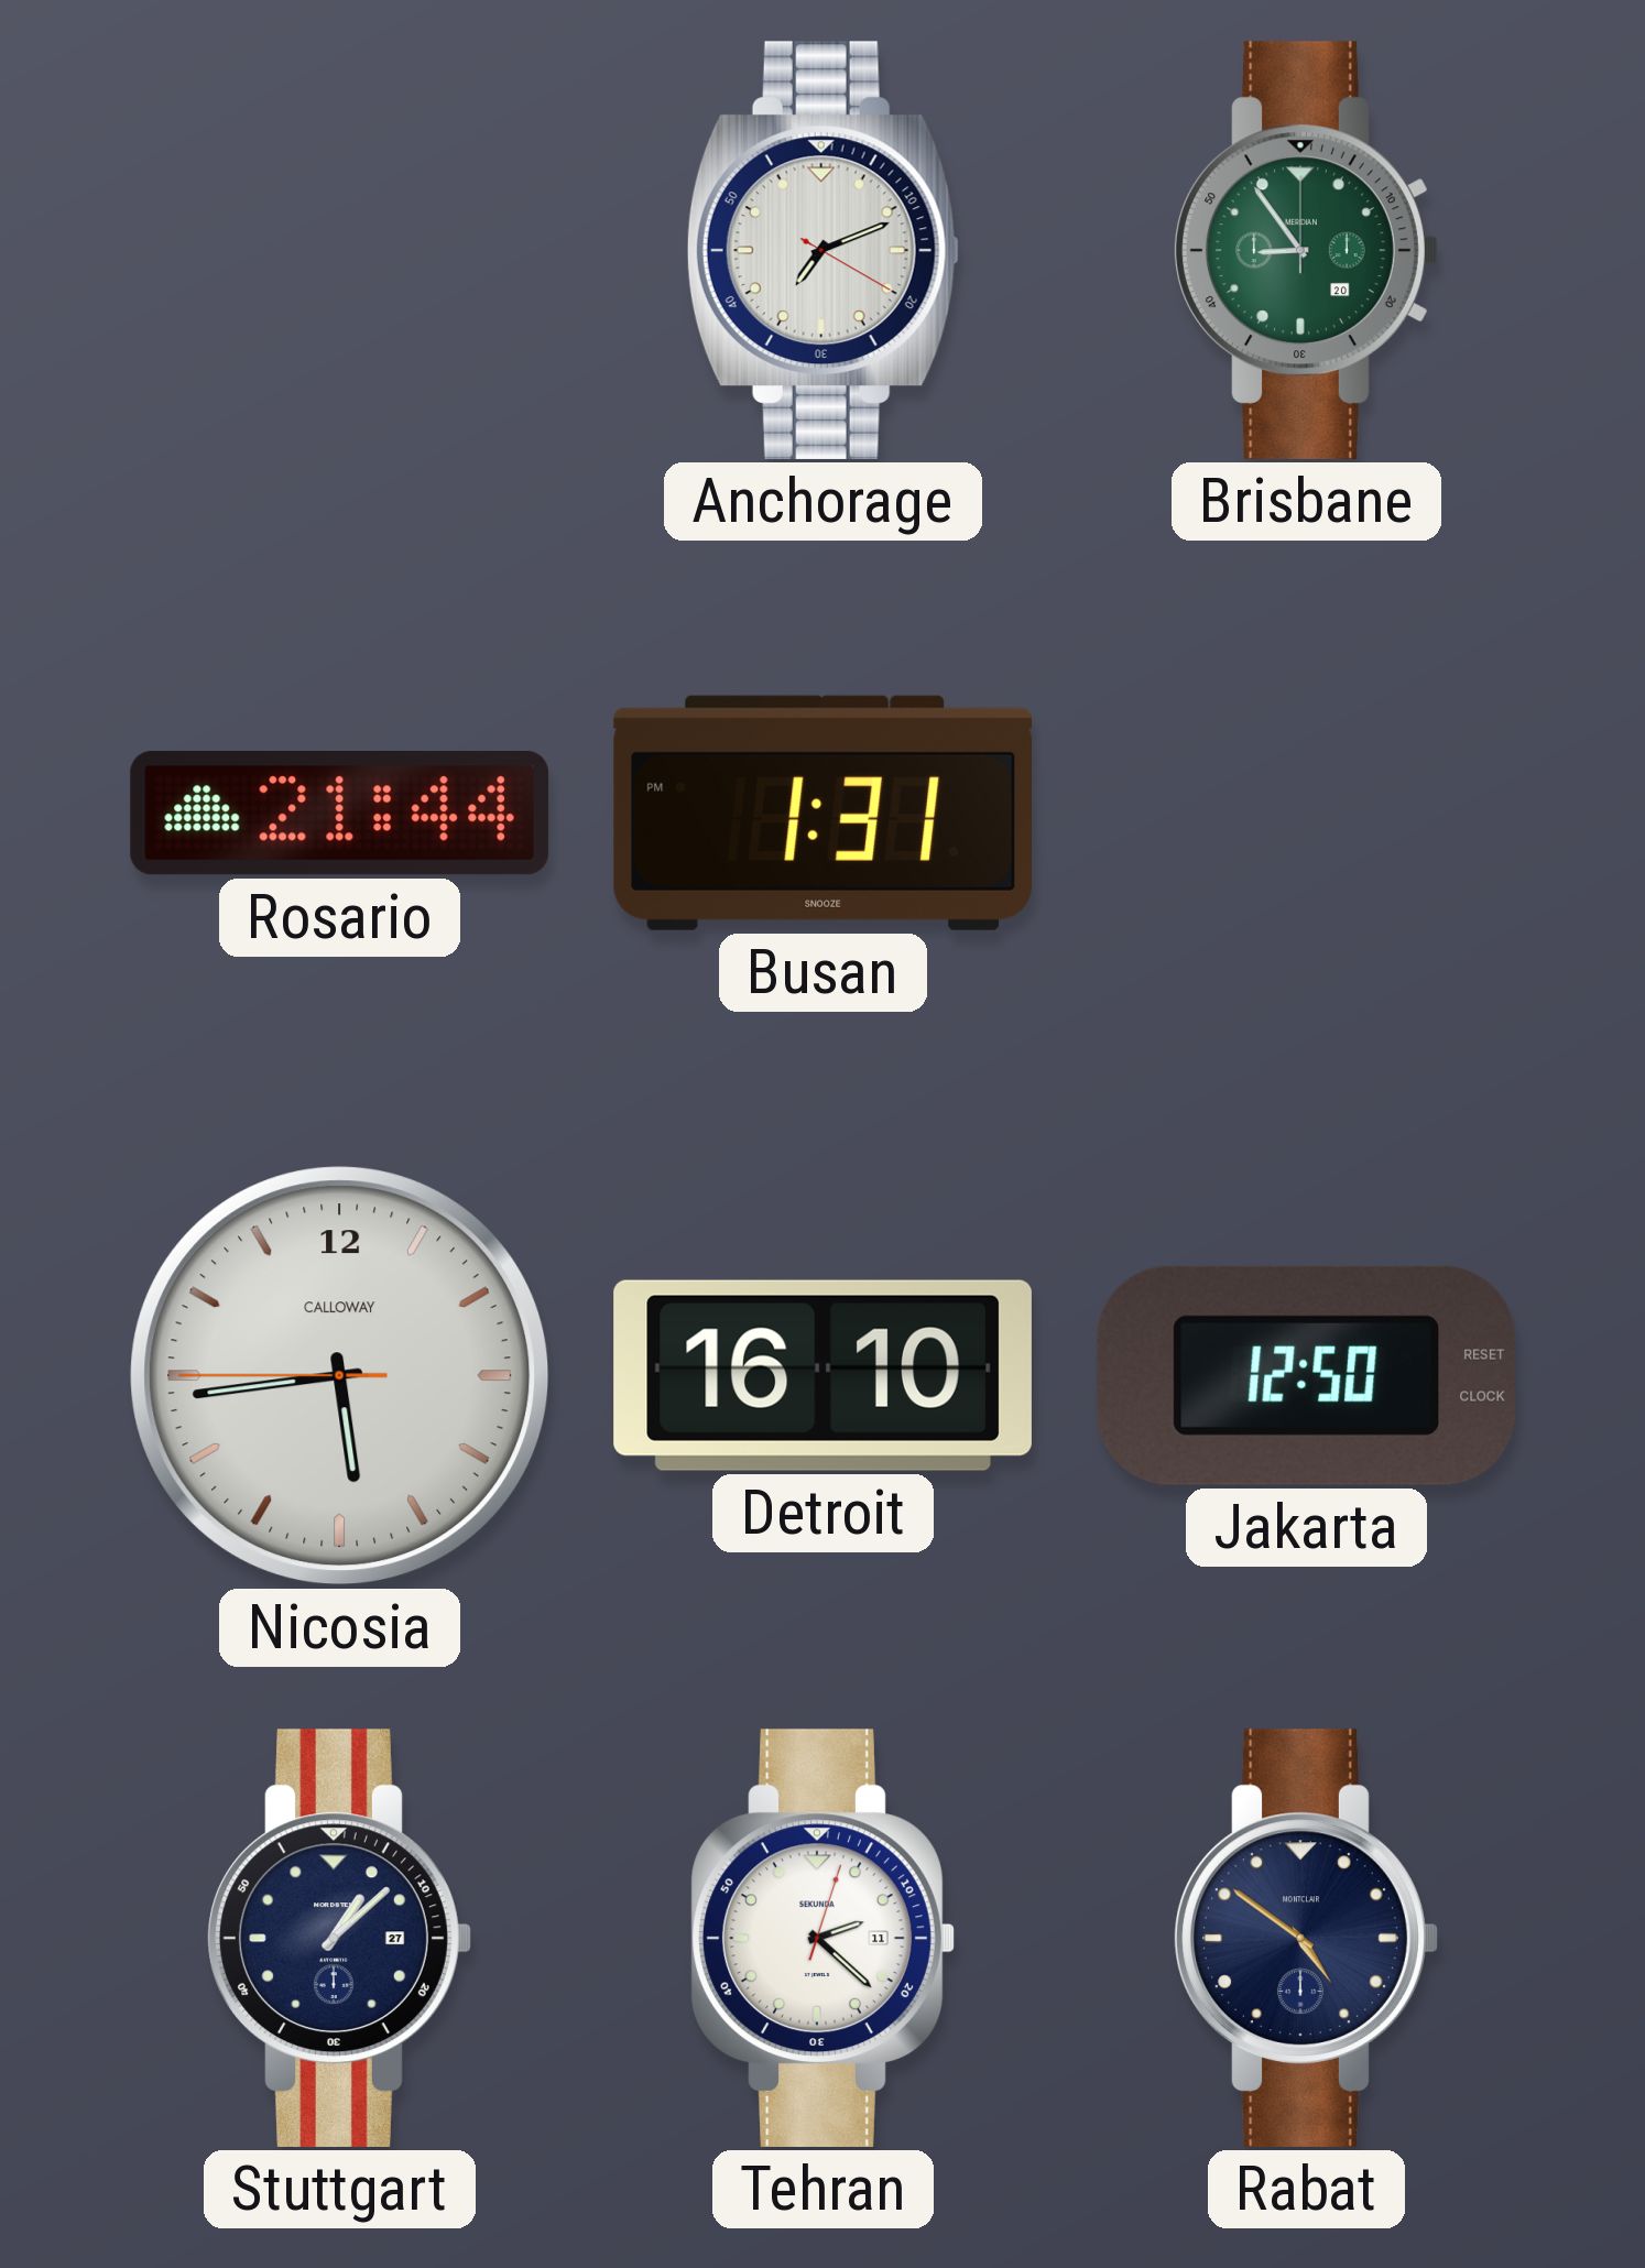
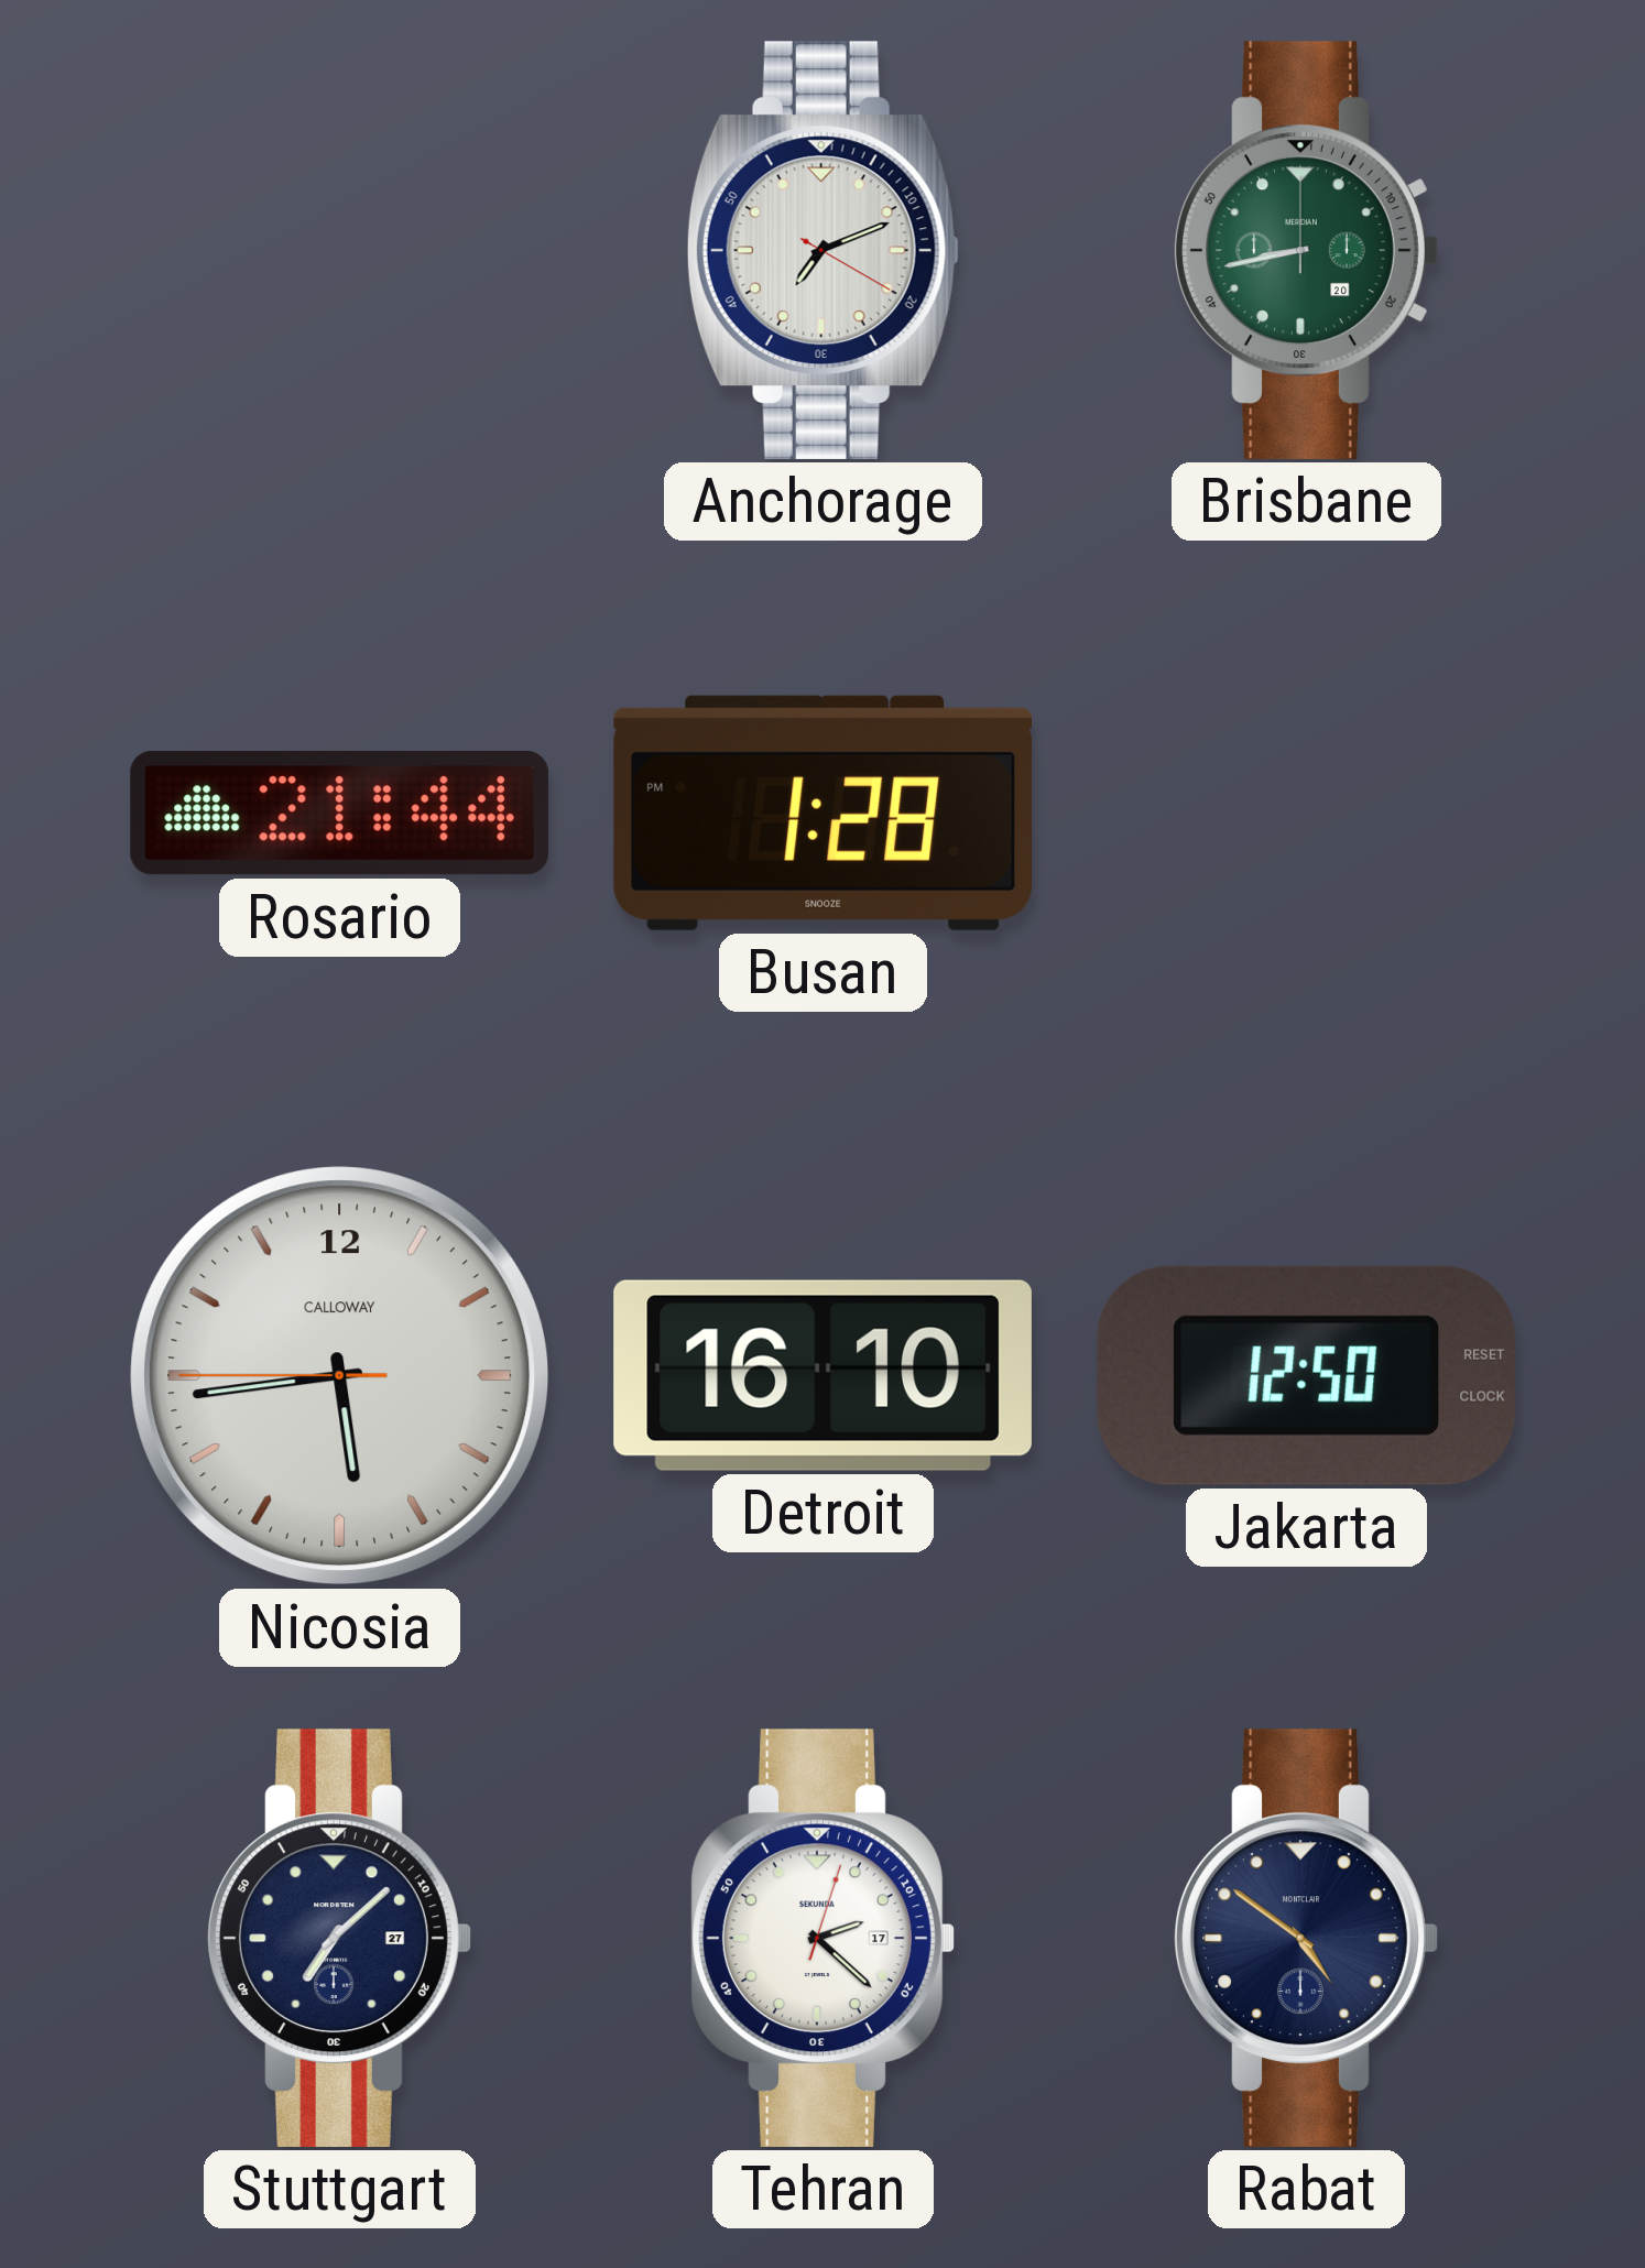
Brisbane: 8:54 -> 8:43
Busan: 1:31 -> 1:28
Stuttgart: 1:08 -> 7:08
Tehran date: 11 -> 17
